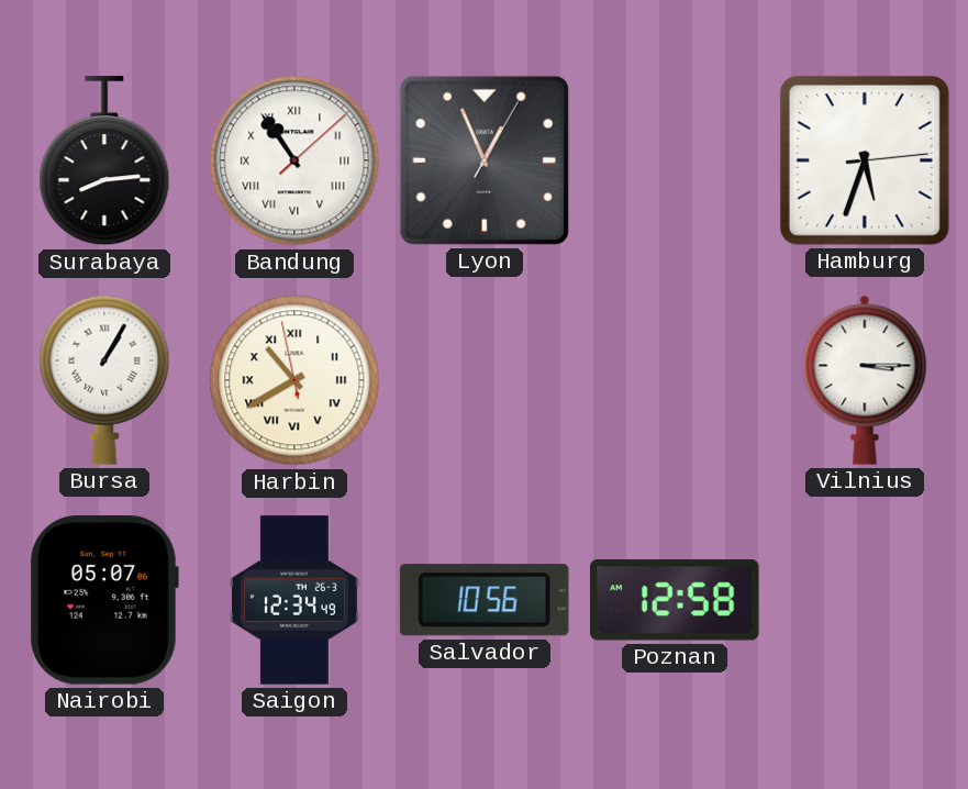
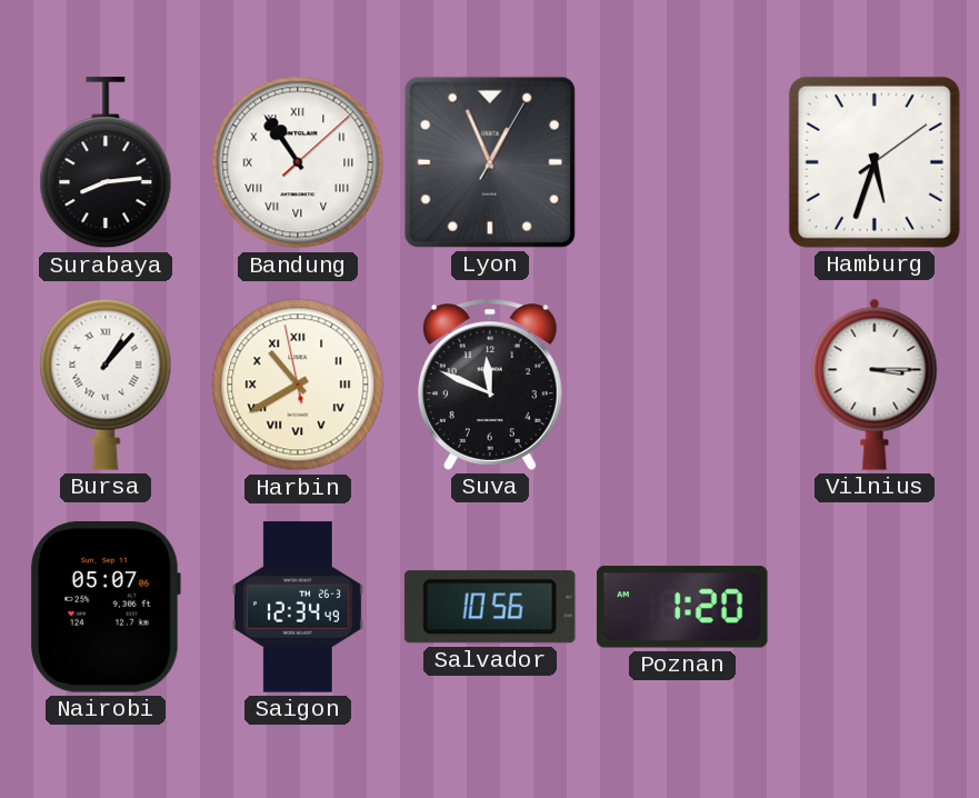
Hamburg: 5:33:14 -> 5:33:09
Bursa: 1:05 -> 1:07
Suva: none -> 11:49
Poznan: 12:58 -> 1:20
